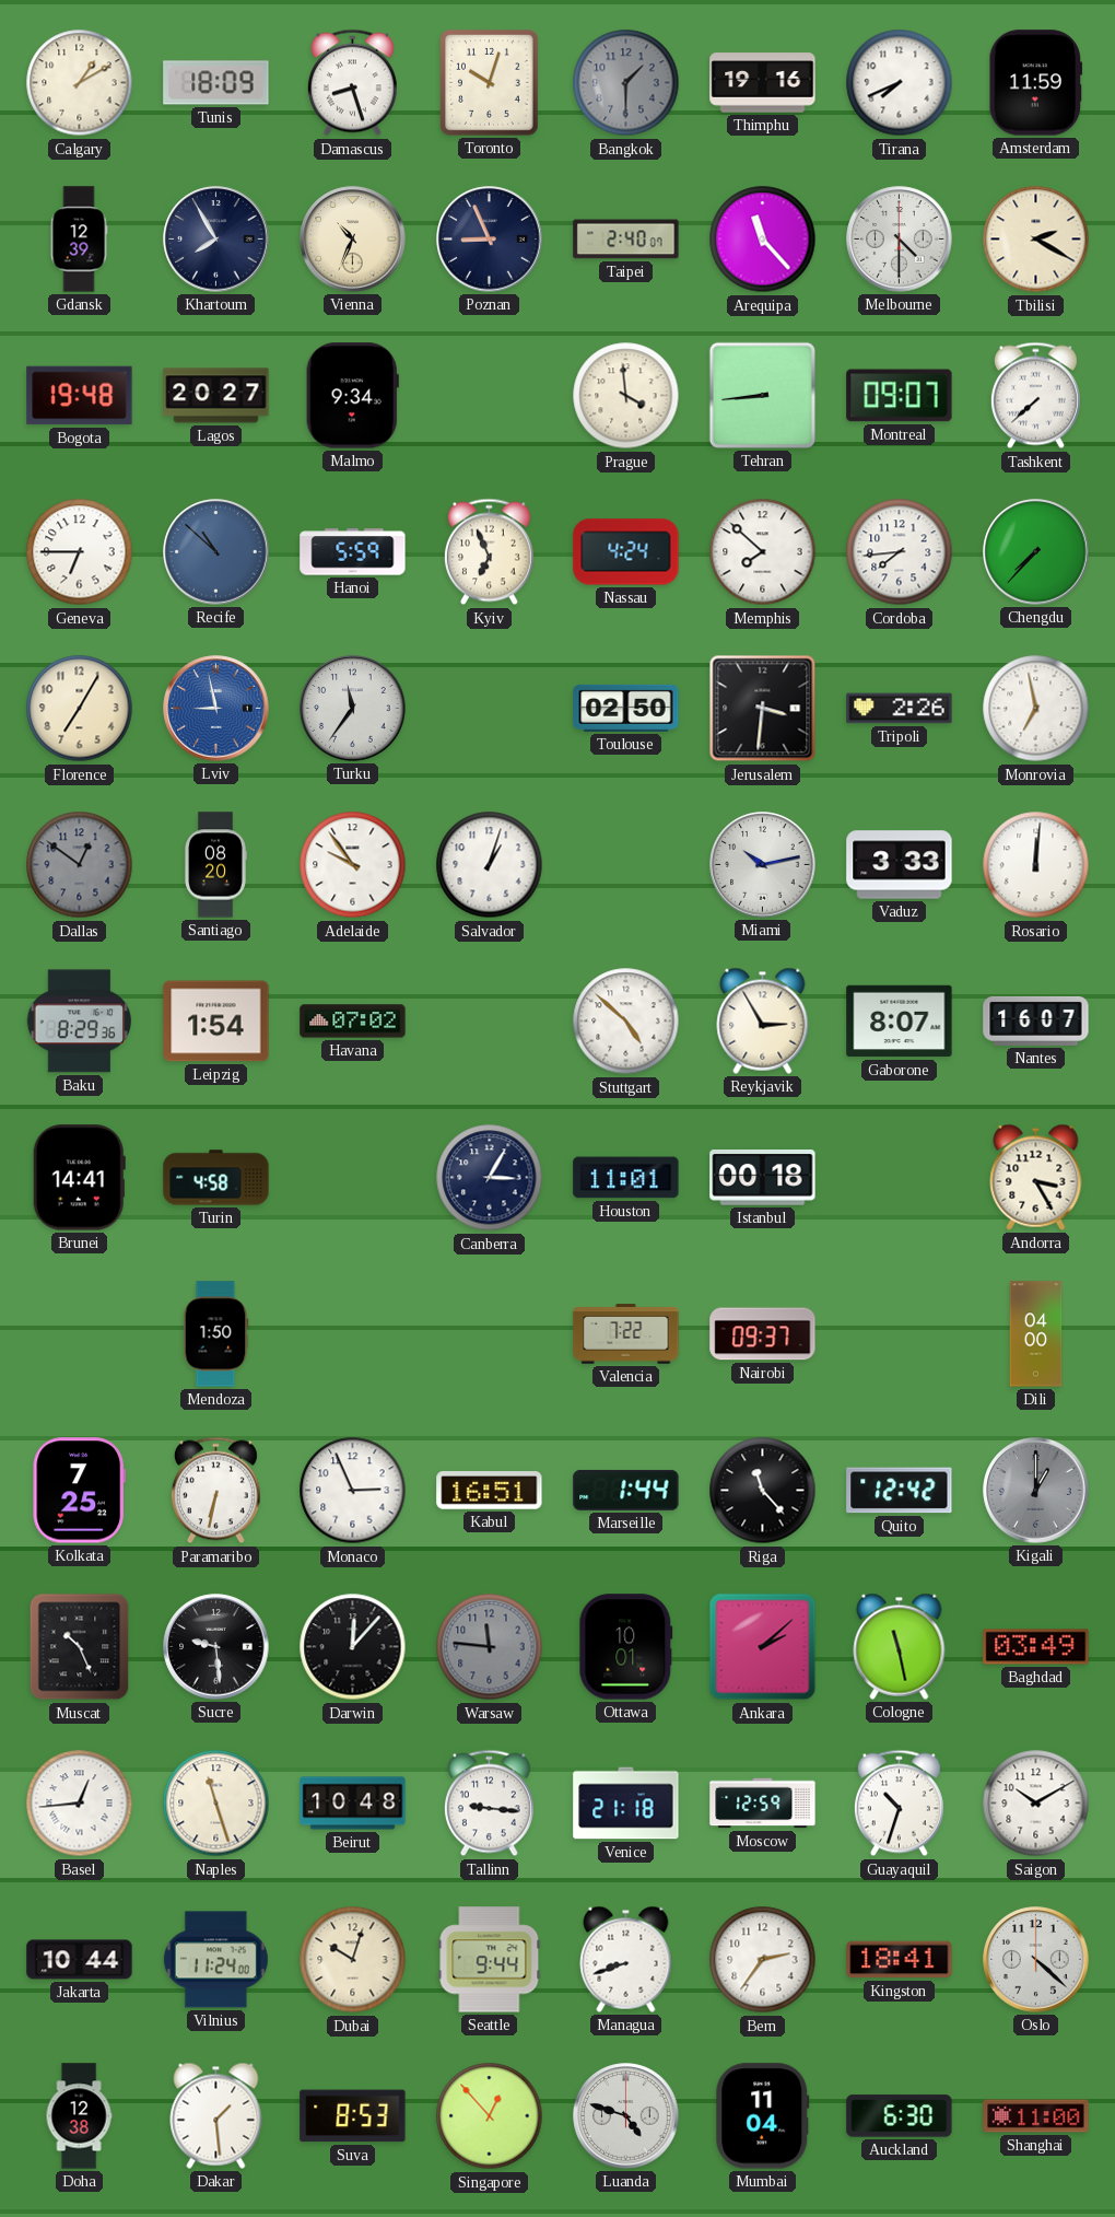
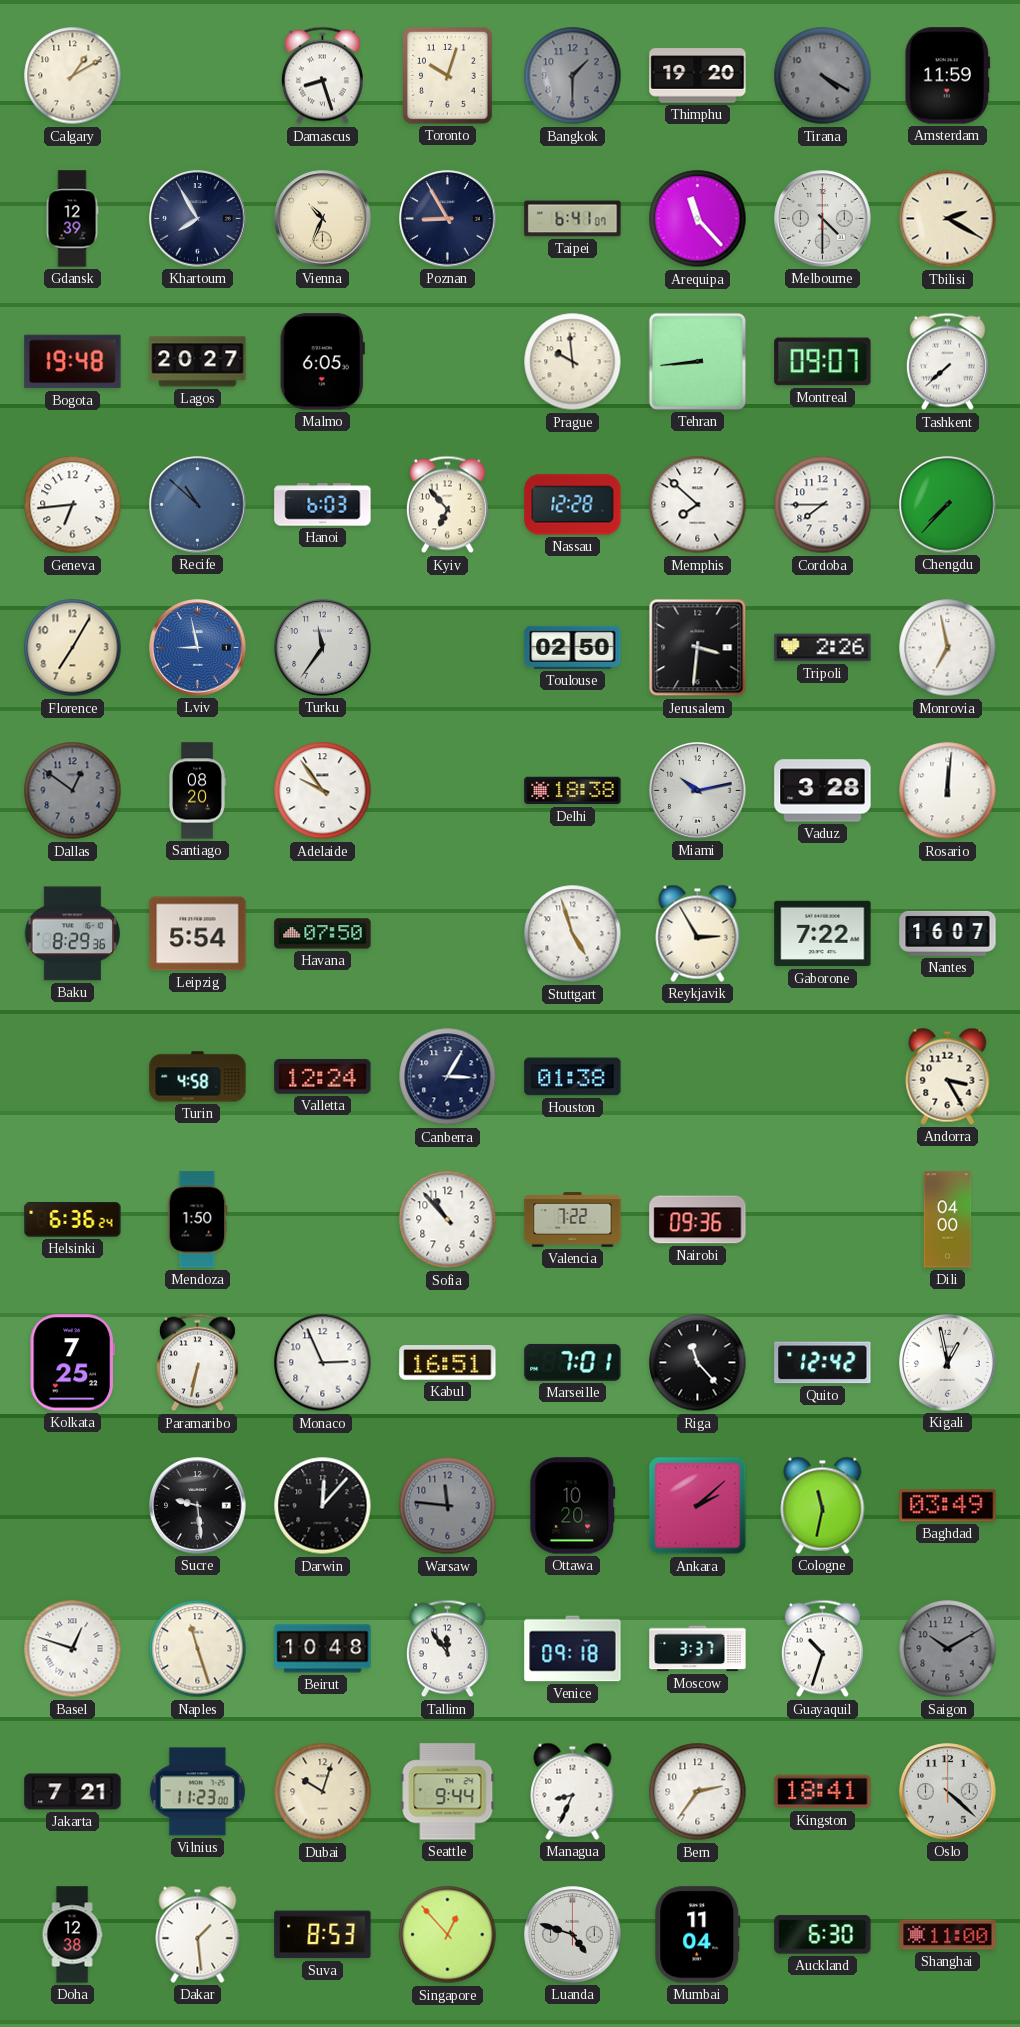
Tunis: 18:09 -> none
Thimphu: 19:16 -> 19:20
Tirana: 7:41 -> 4:20
Tirana dial: white -> grey
Poznan: 8:56 -> 8:55
Taipei: 2:40 -> 6:41
Malmo: 9:34 -> 6:05
Prague: 3:59 -> 9:59
Geneva: 6:45 -> 6:44
Hanoi: 5:59 -> 6:03
Kyiv: 6:56 -> 6:53
Nassau: 4:24 -> 12:28
Cordoba: 7:44 -> 7:45
Salvador: 1:03 -> none
Delhi: none -> 18:38
Vaduz: 3:33 -> 3:28
Leipzig: 1:54 -> 5:54
Havana: 07:02 -> 07:50
Stuttgart: 4:52 -> 4:57
Gaborone: 8:07 -> 7:22
Brunei: 14:41 -> none
Valletta: none -> 12:24
Houston: 11:01 -> 01:38
Istanbul: 00:18 -> none
Helsinki: none -> 6:36
Sofia: none -> 10:53
Nairobi: 09:37 -> 09:36
Marseille: 1:44 -> 7:01
Kigali: 1:00 -> 12:58
Kigali dial: grey -> white
Muscat: 10:26 -> none
Ottawa: 10:01 -> 10:20
Cologne: 11:28 -> 11:32
Basel: 12:44 -> 12:48
Tallinn: 9:16 -> 11:54
Venice: 21:18 -> 09:18
Moscow: 12:59 -> 3:37
Saigon dial: white -> grey
Jakarta: 10:44 -> 7:21
Vilnius: 11:24 -> 11:23
Managua: 8:42 -> 8:34
